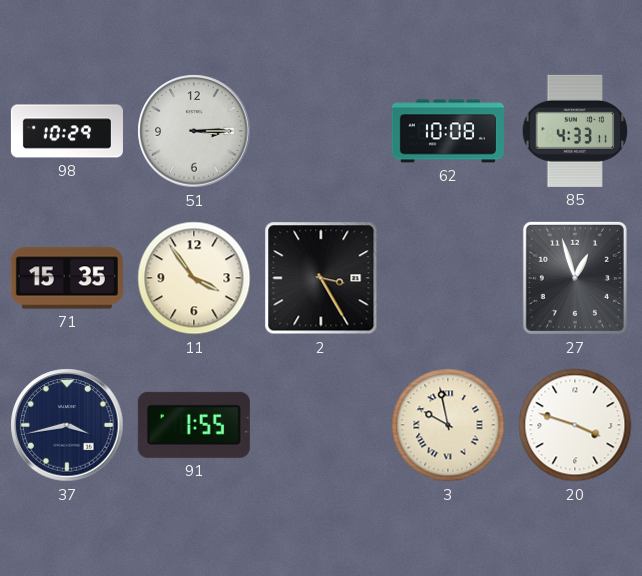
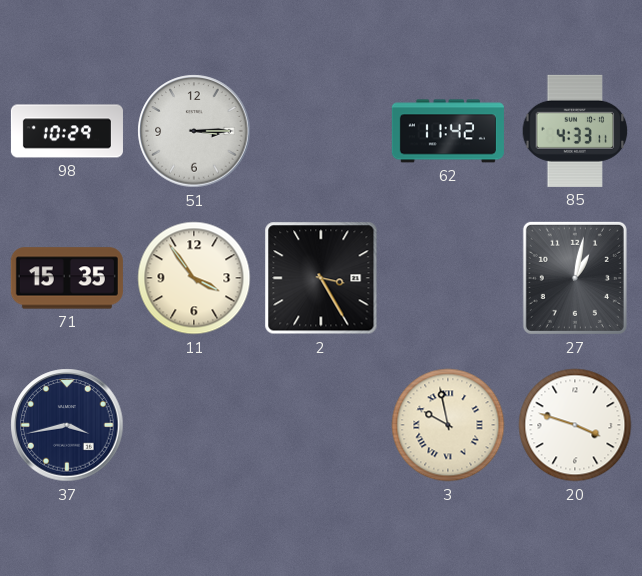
62: 10:08 -> 11:42
27: 12:57 -> 1:02
91: 1:55 -> none
